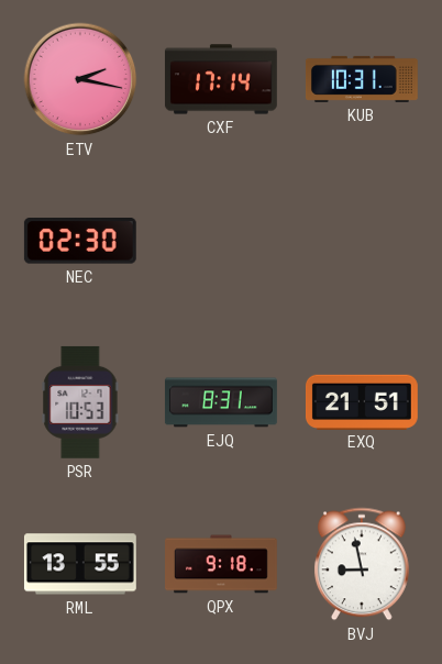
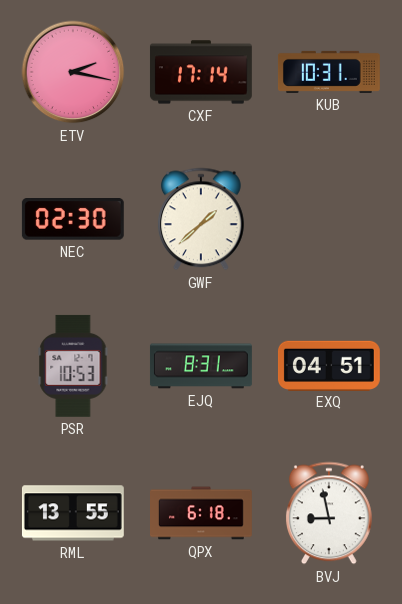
GWF: none -> 1:38
EXQ: 21:51 -> 04:51
QPX: 9:18 -> 6:18
